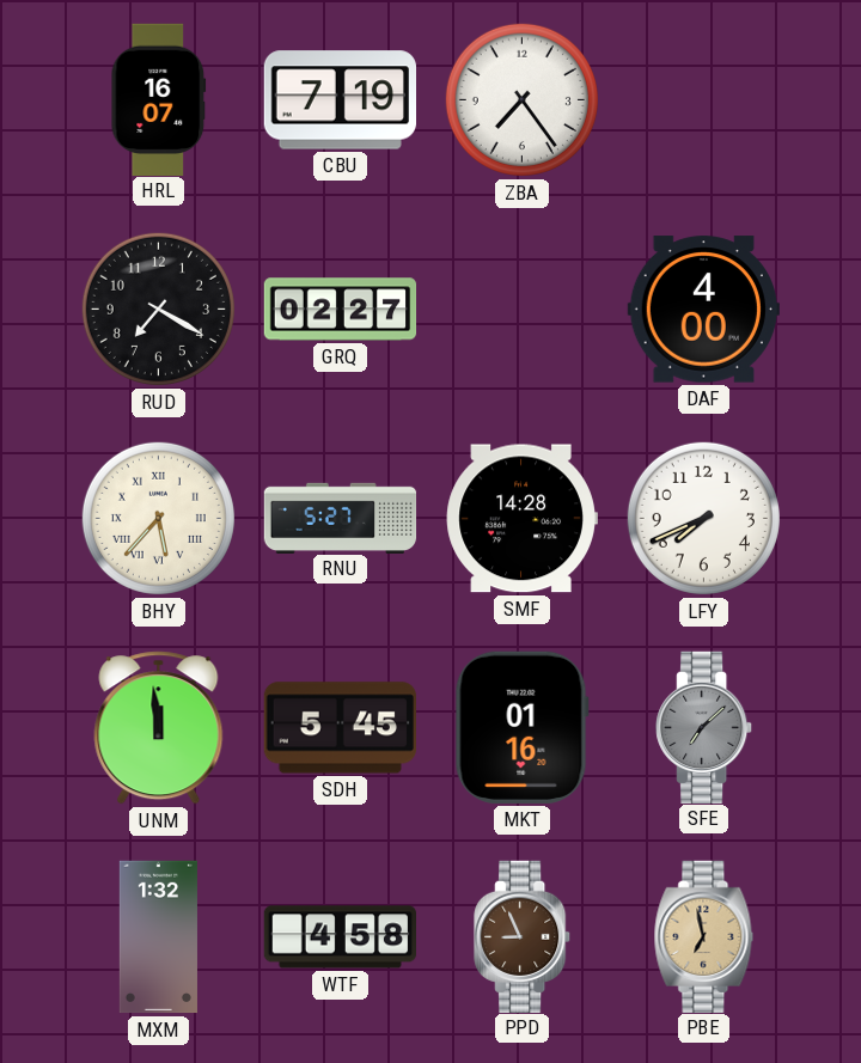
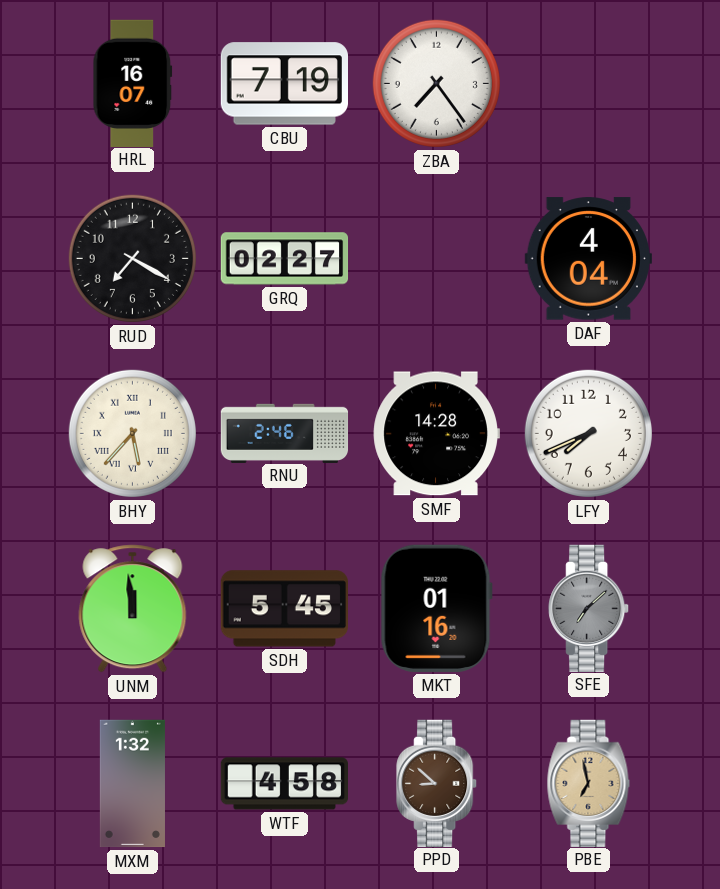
DAF: 4:00 -> 4:04
RNU: 5:27 -> 2:46
PPD: 8:56 -> 8:52
